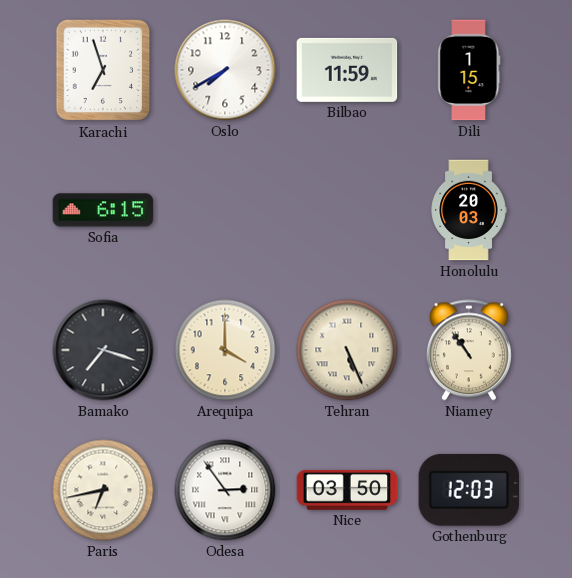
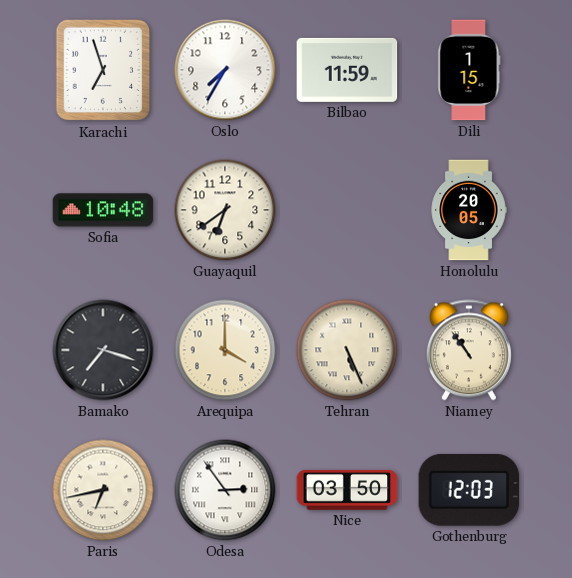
Oslo: 7:40 -> 7:35
Sofia: 6:15 -> 10:48
Guayaquil: none -> 6:39
Honolulu: 20:03 -> 20:05
